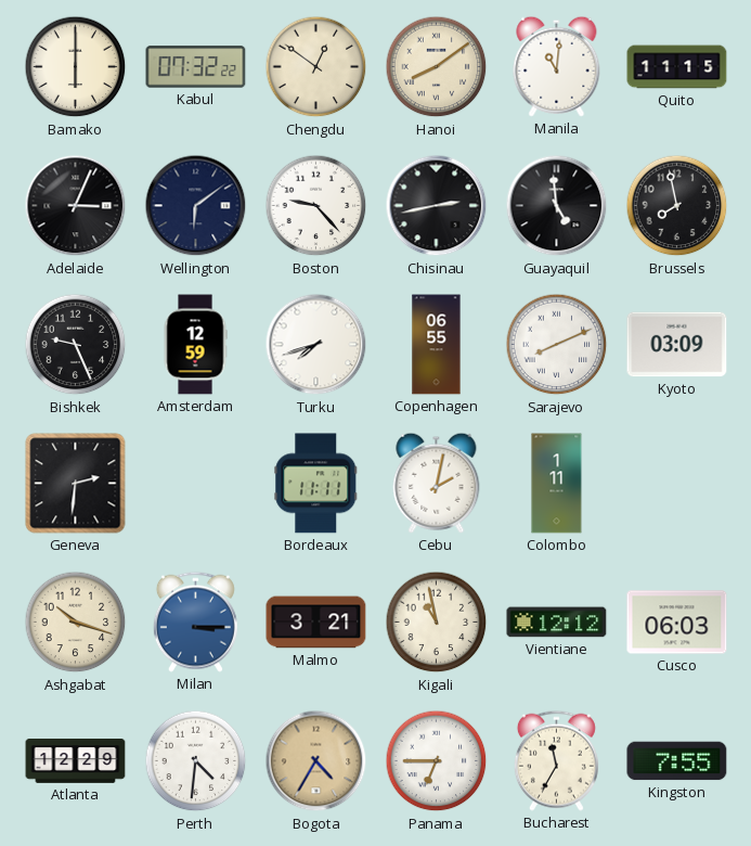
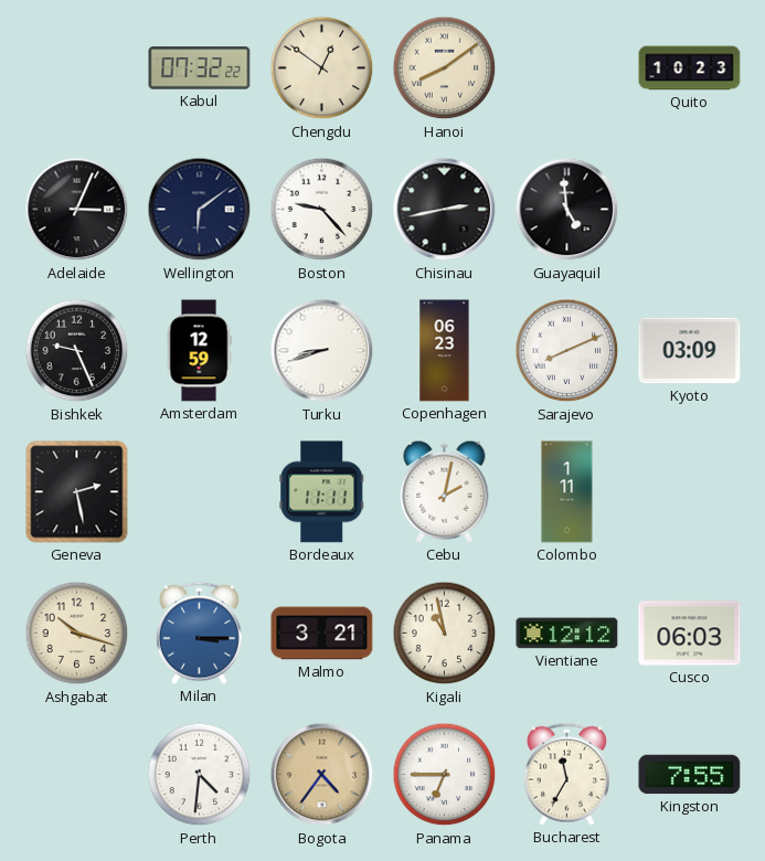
Bamako: 6:00 -> none
Manila: 11:01 -> none
Quito: 11:15 -> 10:23
Brussels: 7:58 -> none
Turku: 7:42 -> 8:42
Copenhagen: 06:55 -> 06:23
Geneva: 2:31 -> 2:28
Atlanta: 12:29 -> none
Bogota: 4:35 -> 4:36
